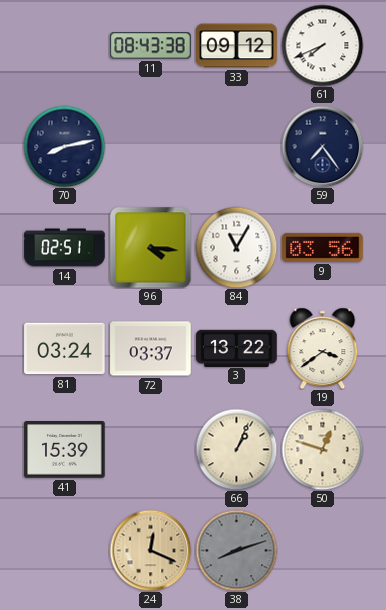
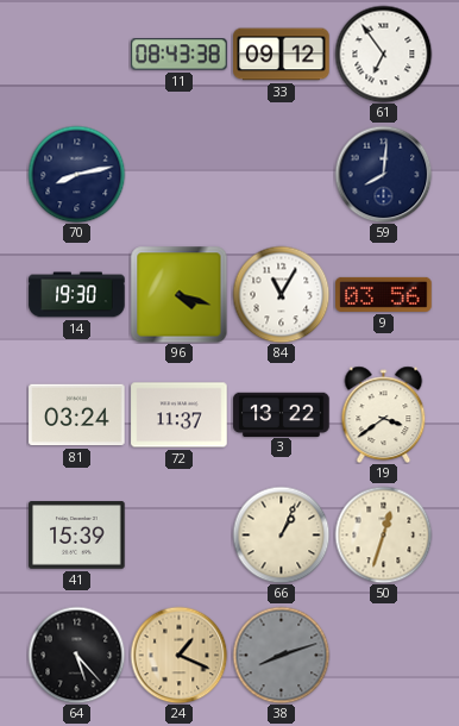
61: 7:41 -> 6:54
59: 7:24 -> 8:01
14: 02:51 -> 19:30
96: 4:16 -> 4:18
72: 03:37 -> 11:37
50: 12:48 -> 12:33
64: none -> 5:23
24: 12:19 -> 1:19
